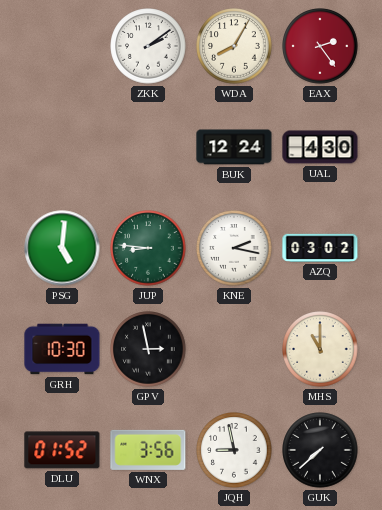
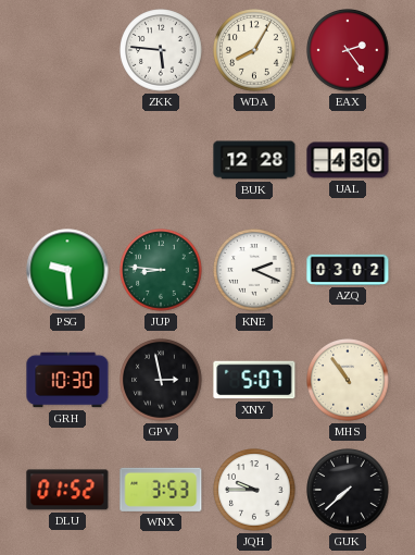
ZKK: 2:09 -> 5:46
BUK: 12:24 -> 12:28
PSG: 5:01 -> 9:29
KNE: 2:17 -> 2:19
XNY: none -> 5:07
MHS: 11:00 -> 10:54
WNX: 3:56 -> 3:53
JQH: 8:58 -> 9:45
